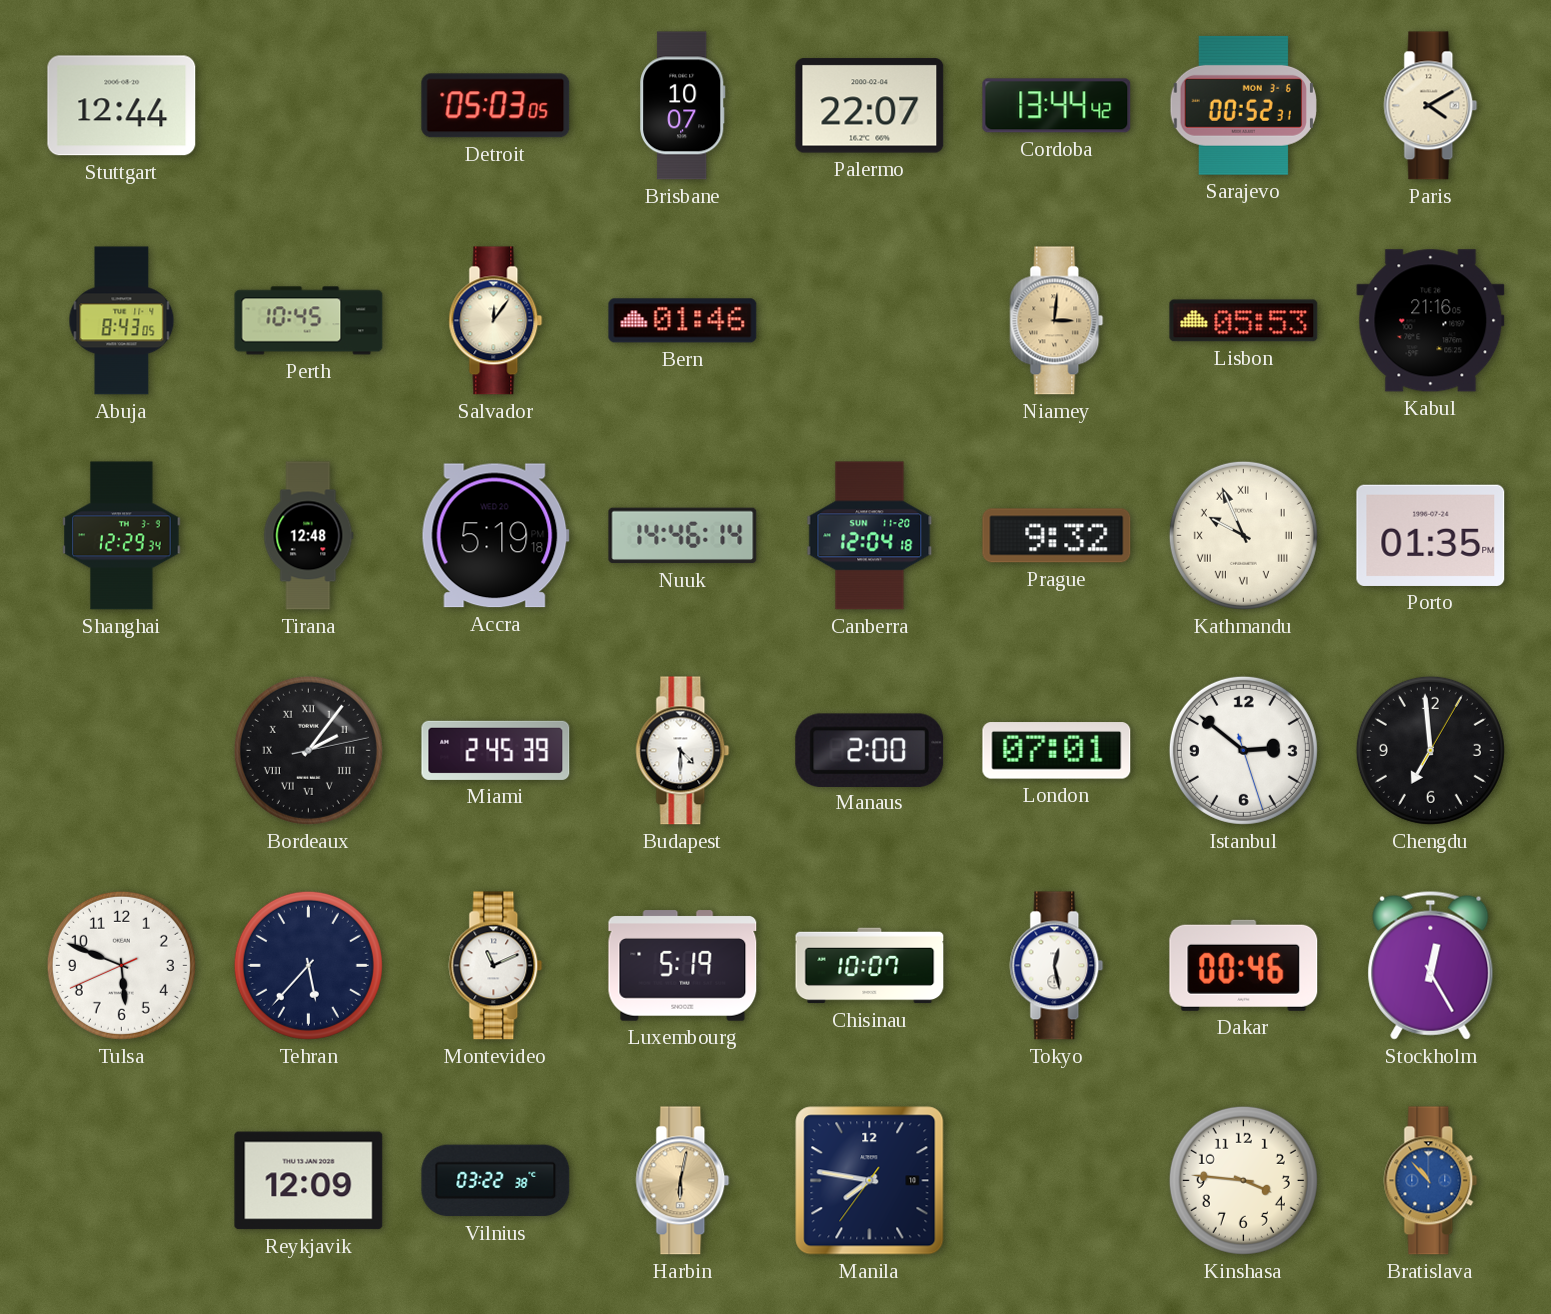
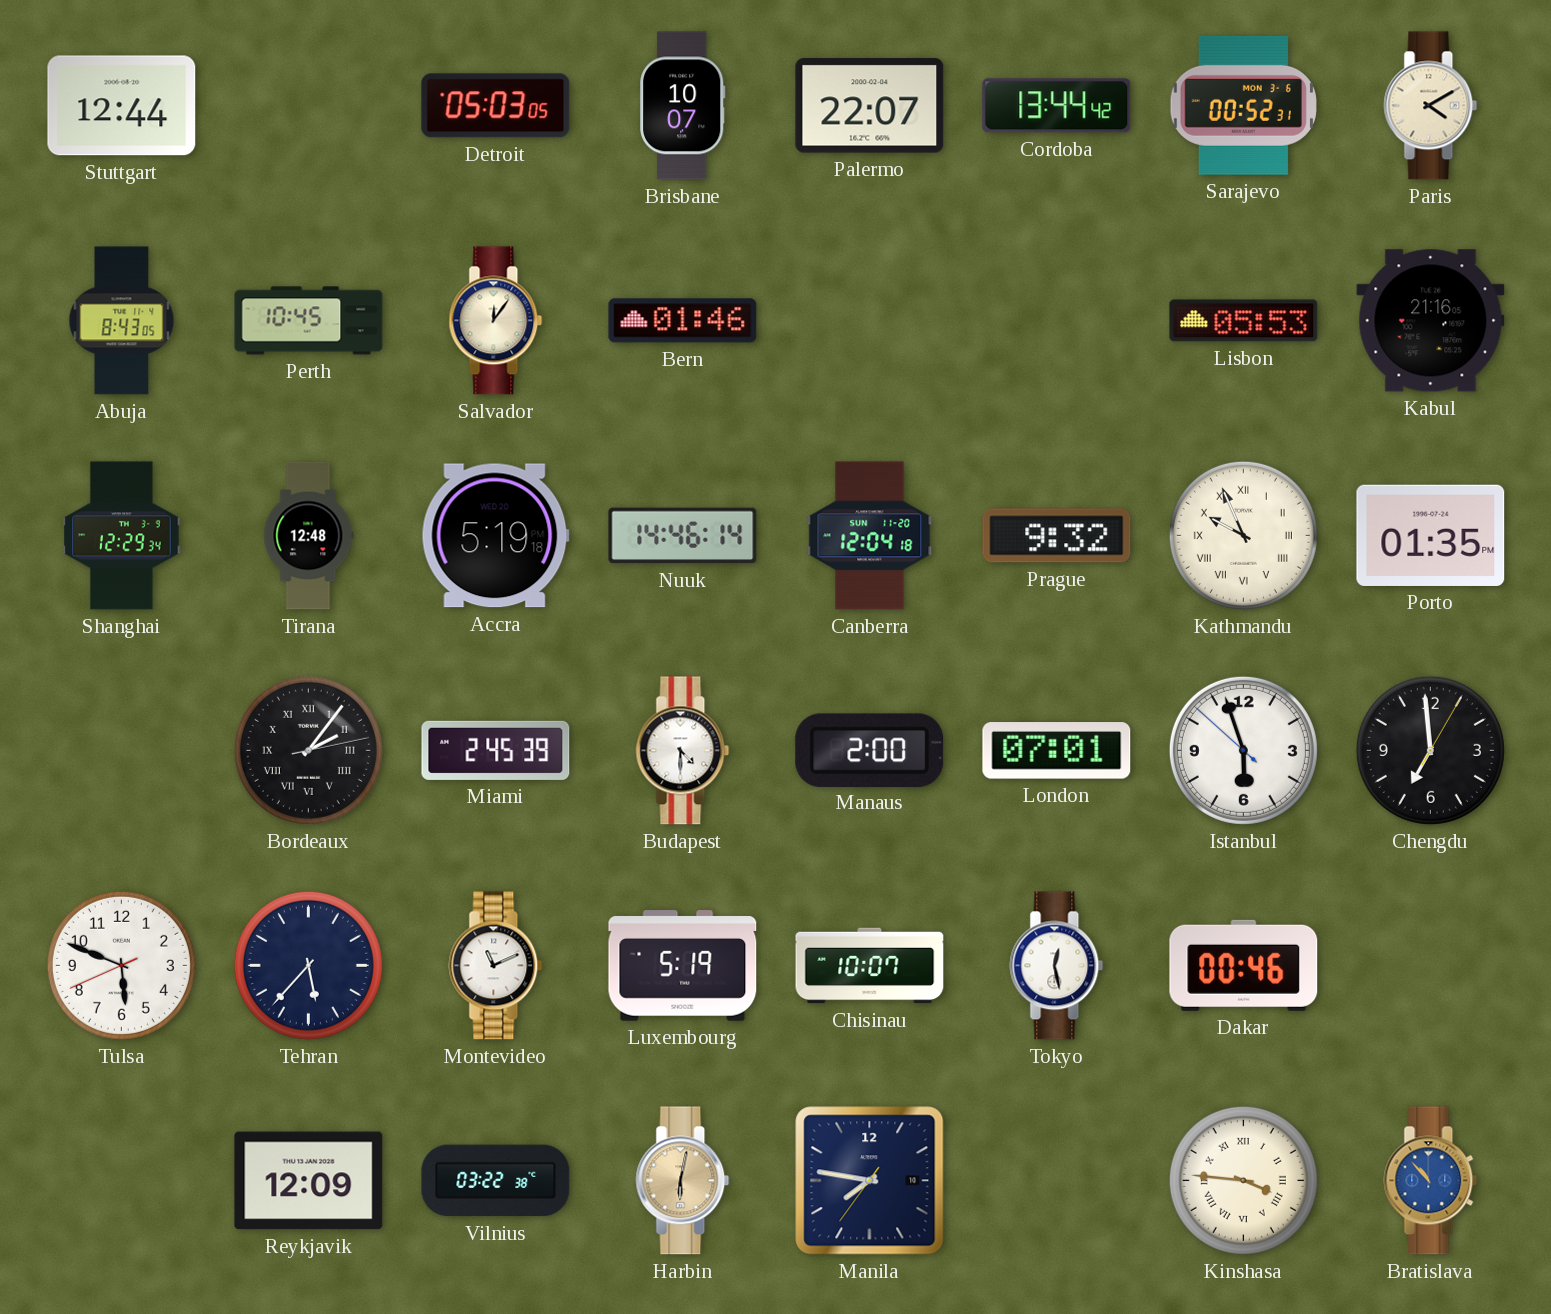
Niamey: 3:01 -> none
Istanbul: 2:51 -> 5:56
Stockholm: 12:25 -> none
Kinshasa numerals: Arabic -> Roman
